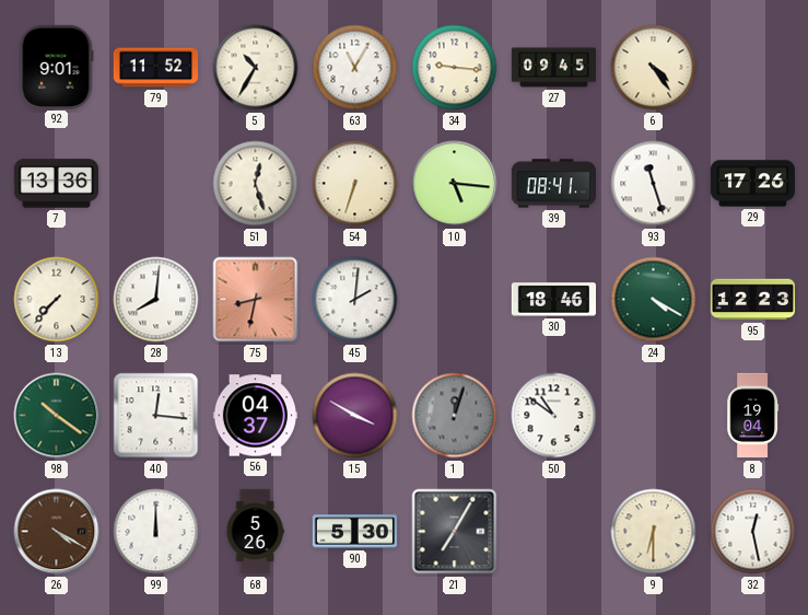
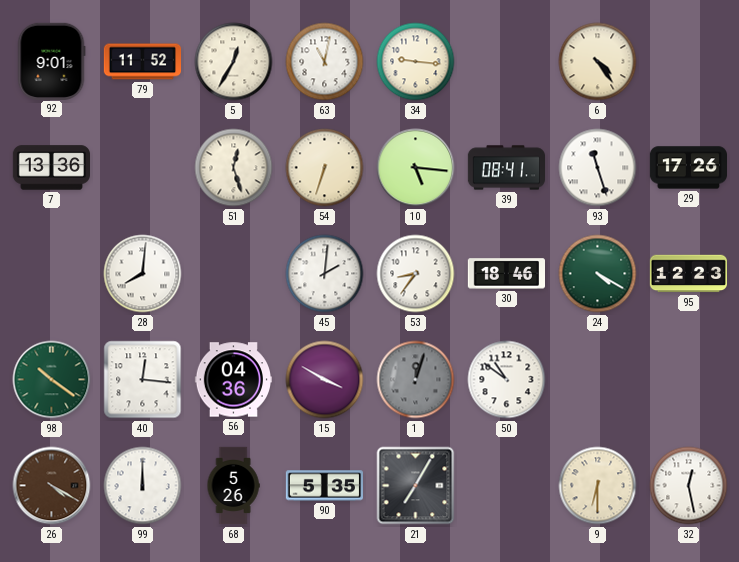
5: 10:35 -> 12:35
63: 11:05 -> 11:02
27: 09:45 -> none
13: 7:37 -> none
75: 8:32 -> none
53: none -> 8:36
56: 04:37 -> 04:36
8: 19:04 -> none
90: 5:30 -> 5:35
